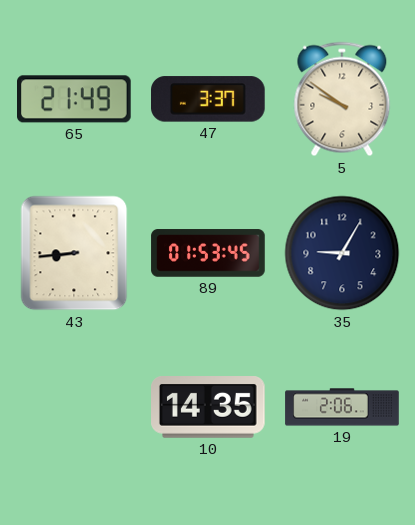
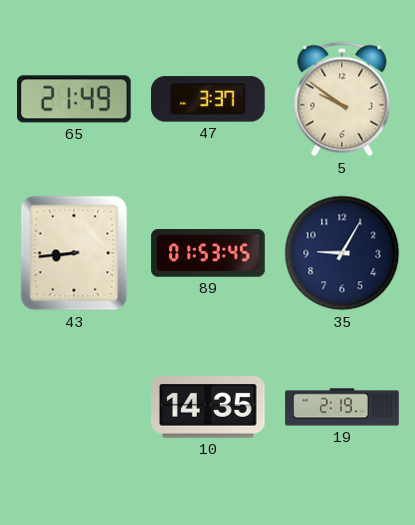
19: 2:06 -> 2:19
